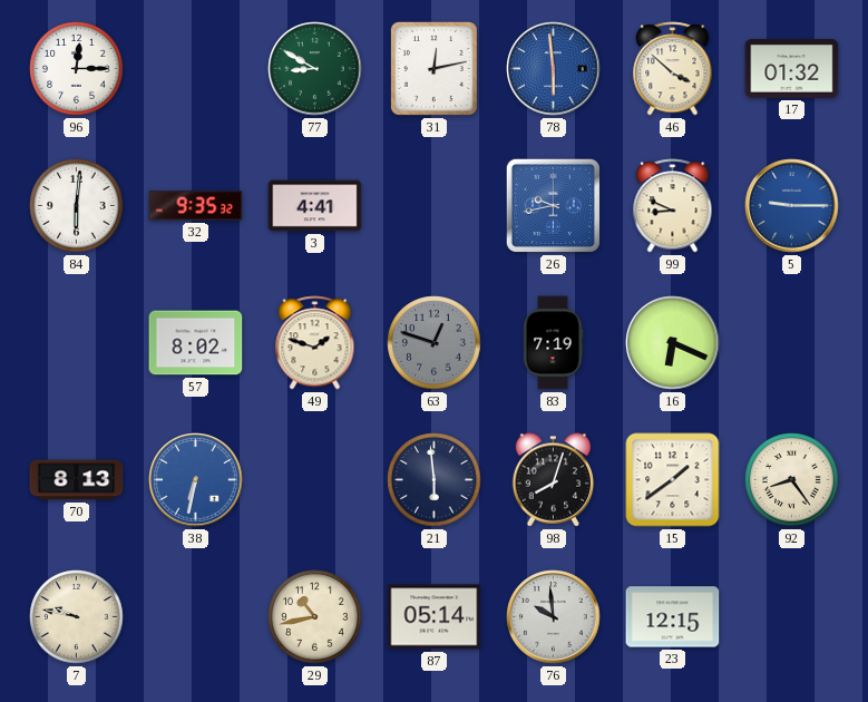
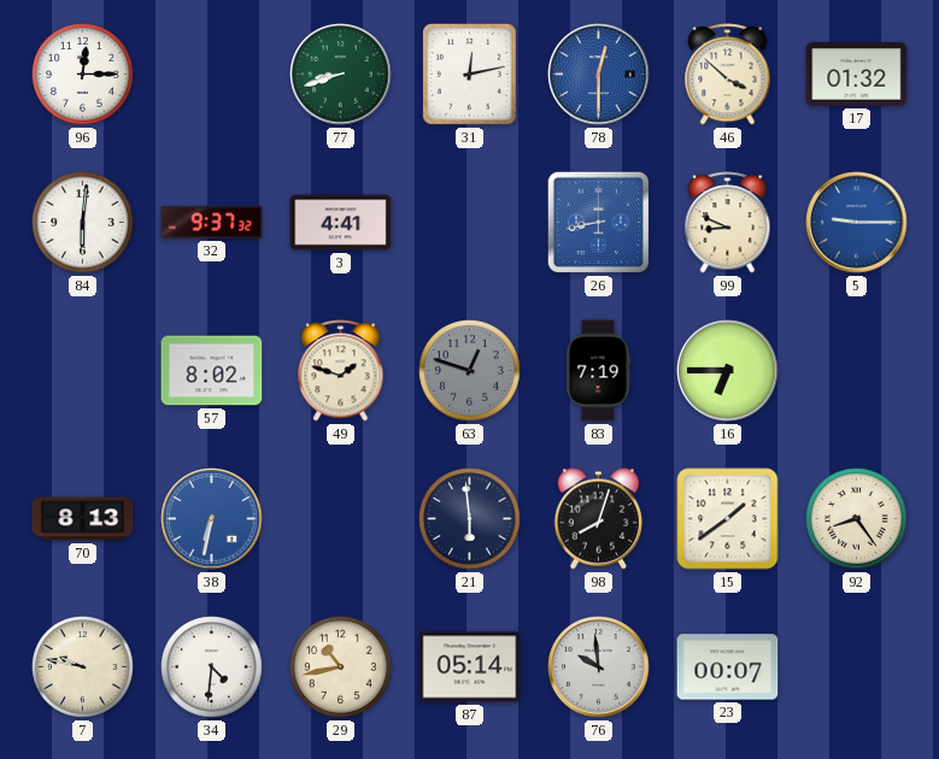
77: 8:50 -> 8:42
78: 5:59 -> 12:30
32: 9:35 -> 9:37
26: 9:43 -> 8:43
16: 6:19 -> 6:45
34: none -> 4:31
23: 12:15 -> 00:07
